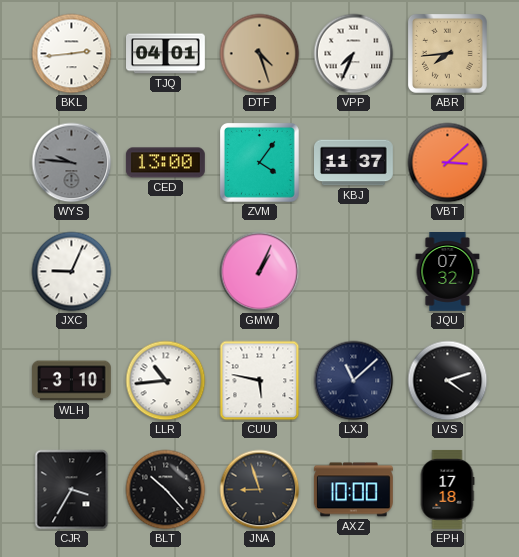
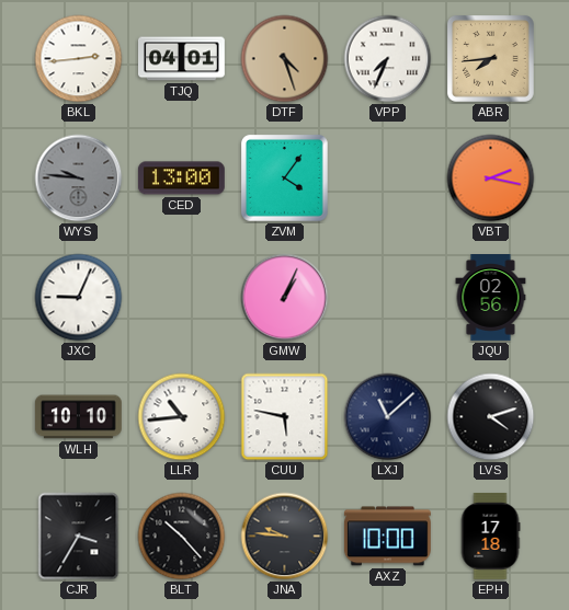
KBJ: 11:37 -> none
VBT: 3:08 -> 2:17
JQU: 07:32 -> 02:56
WLH: 3:10 -> 10:10
JNA: 8:57 -> 9:46
